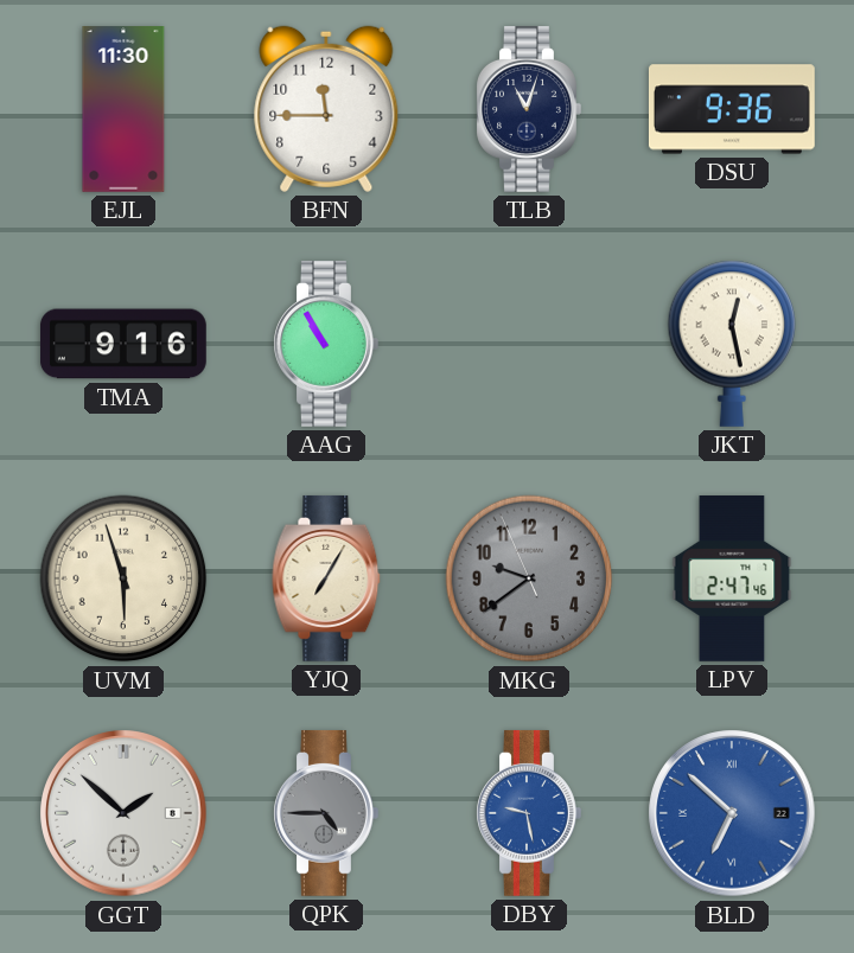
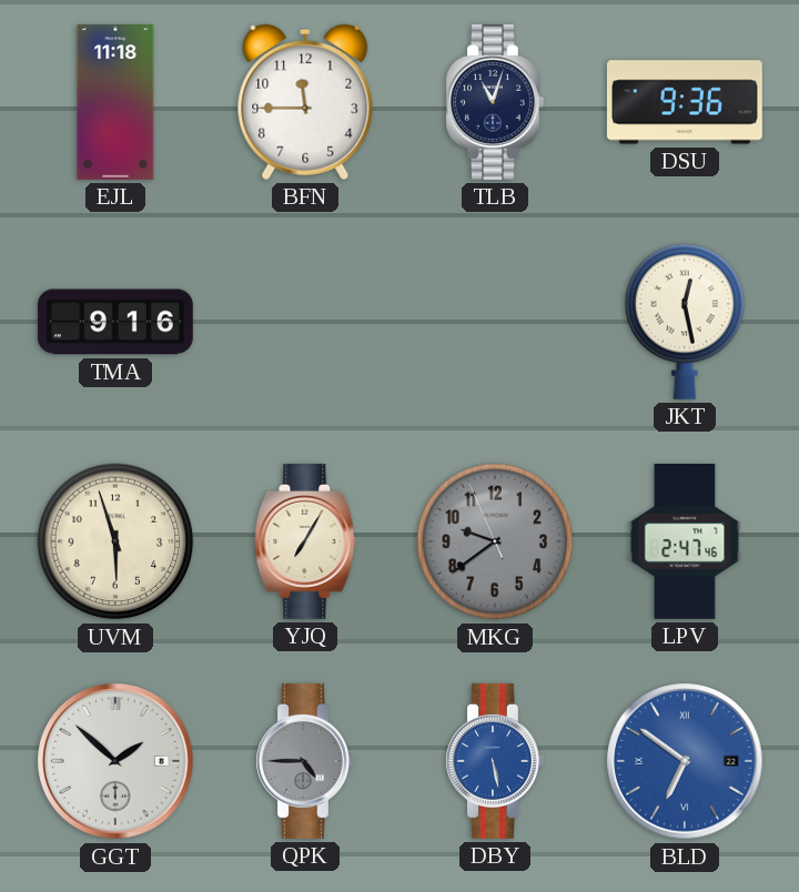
EJL: 11:30 -> 11:18
AAG: 10:55 -> none
DBY: 9:28 -> 5:28
BLD: 6:52 -> 6:51
